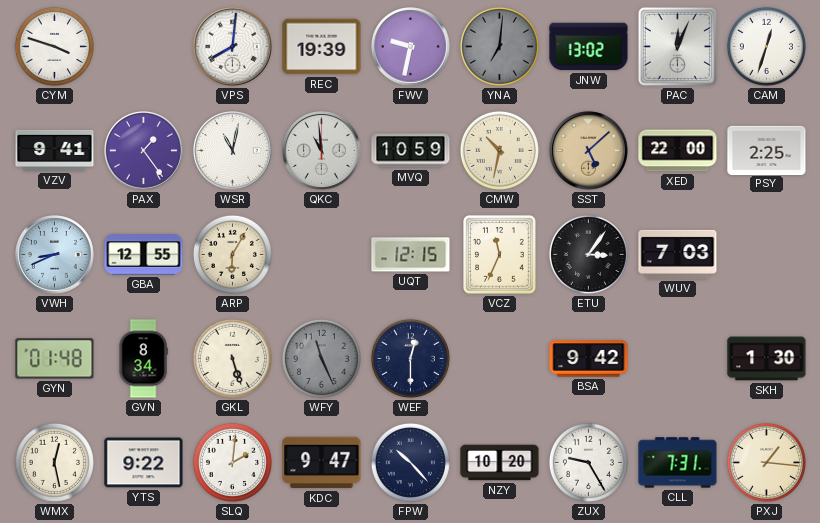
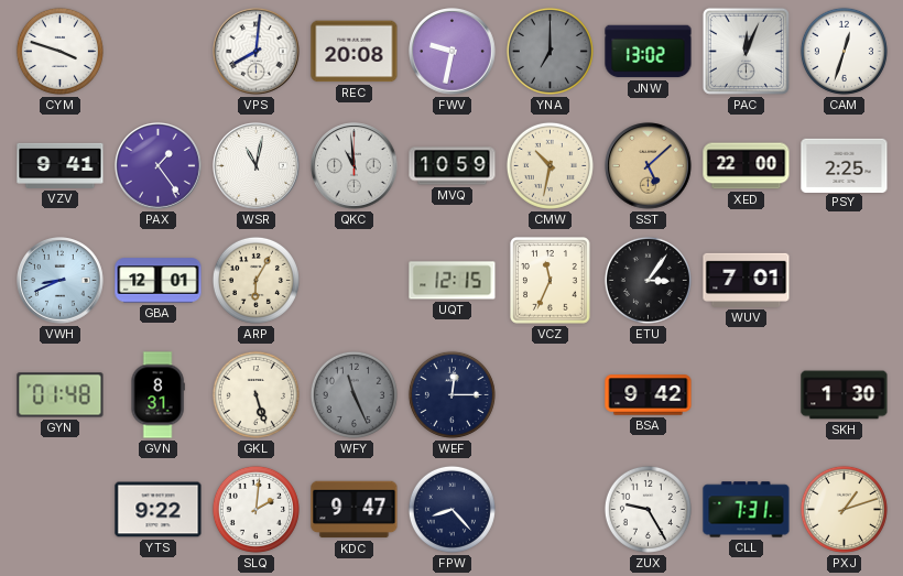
REC: 19:39 -> 20:08
YNA: 7:01 -> 7:00
GBA: 12:55 -> 12:01
WUV: 7:03 -> 7:01
GVN: 8:34 -> 8:31
WEF: 12:30 -> 12:15
WMX: 12:28 -> none
FPW: 10:23 -> 8:23
NZY: 10:20 -> none
PXJ: 1:16 -> 1:12
